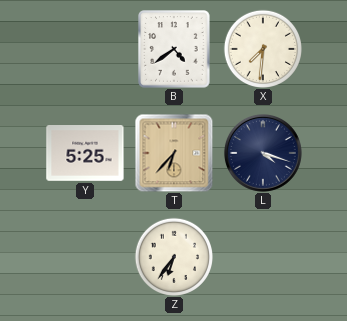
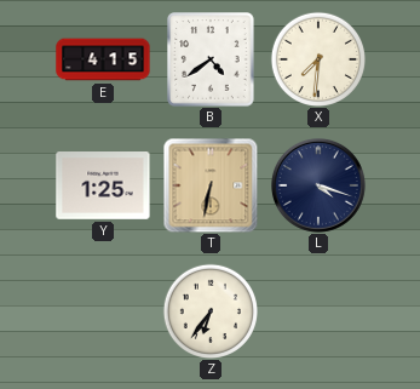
E: none -> 4:15
Y: 5:25 -> 1:25
T: 6:37 -> 6:32
